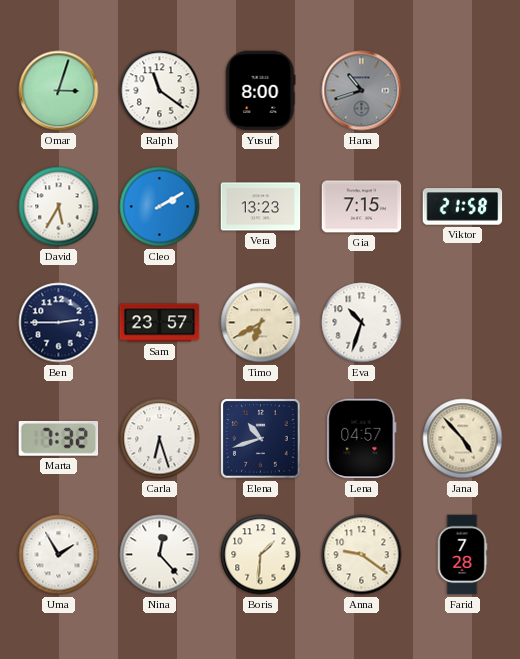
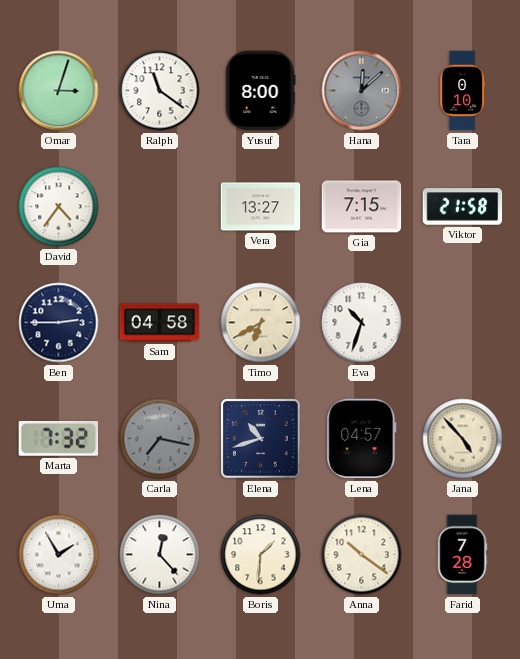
Hana: 10:42 -> 12:08
Tara: none -> 0:10
David: 5:35 -> 4:36
Cleo: 2:10 -> none
Vera: 13:23 -> 13:27
Sam: 23:57 -> 04:58
Carla: 6:27 -> 7:17
Carla dial: white -> grey
Anna: 9:21 -> 10:21
